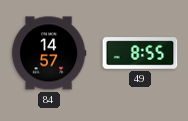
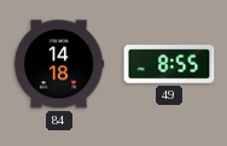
84: 14:57 -> 14:18
